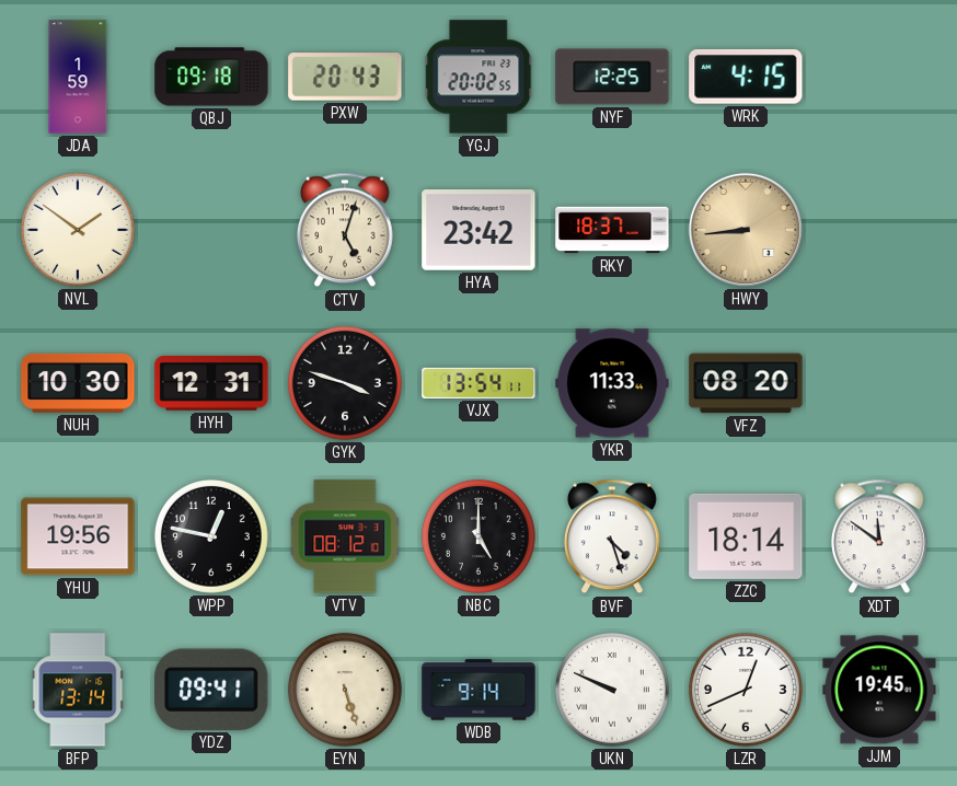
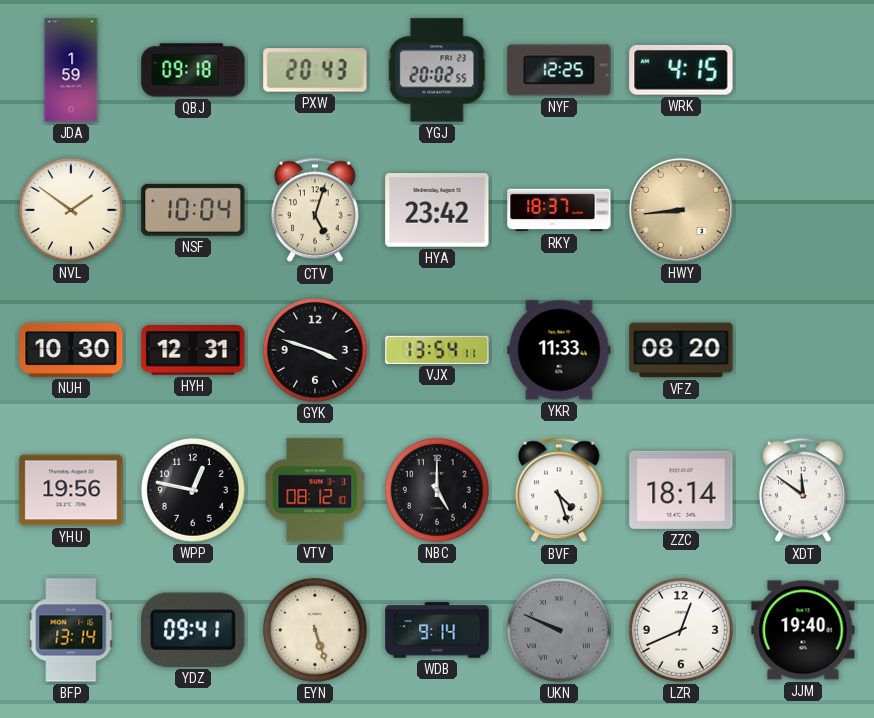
NSF: none -> 10:04
UKN dial: white -> grey
JJM: 19:45 -> 19:40
